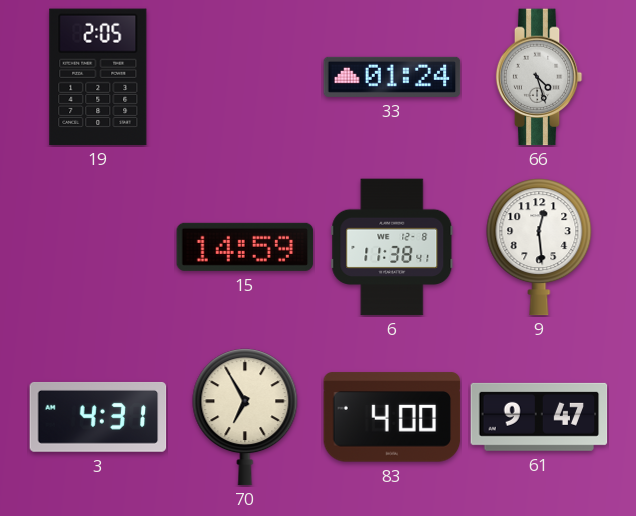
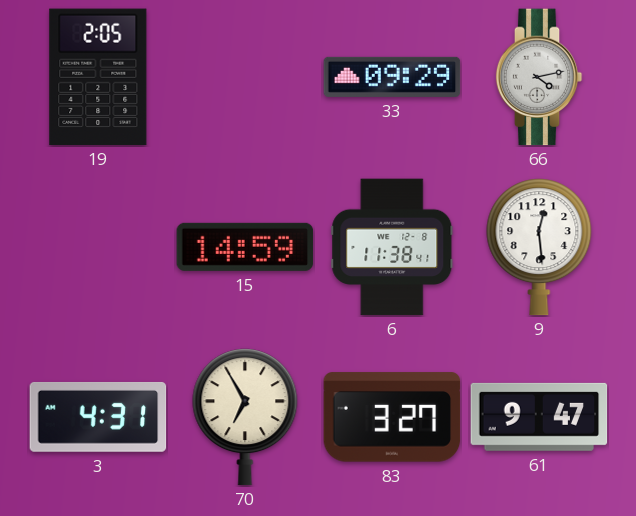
33: 01:24 -> 09:29
66: 4:27 -> 4:13
83: 4:00 -> 3:27
